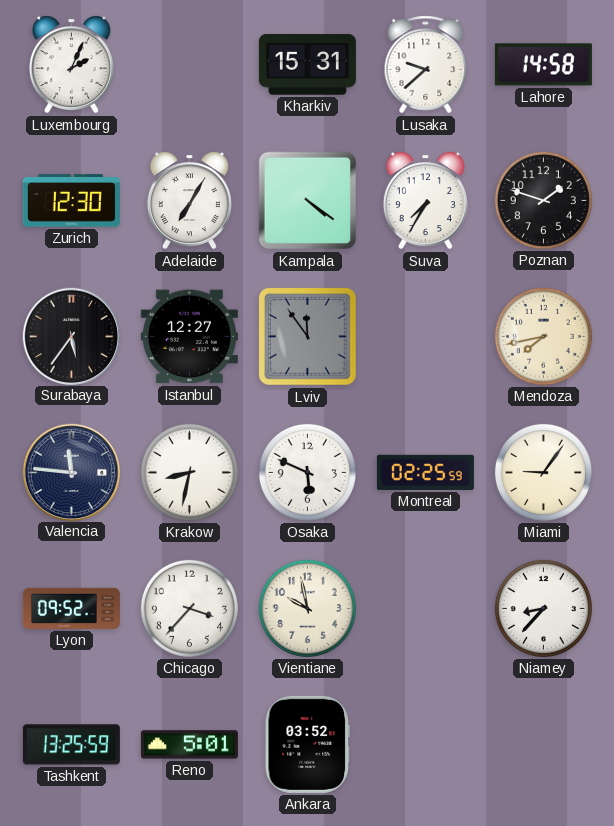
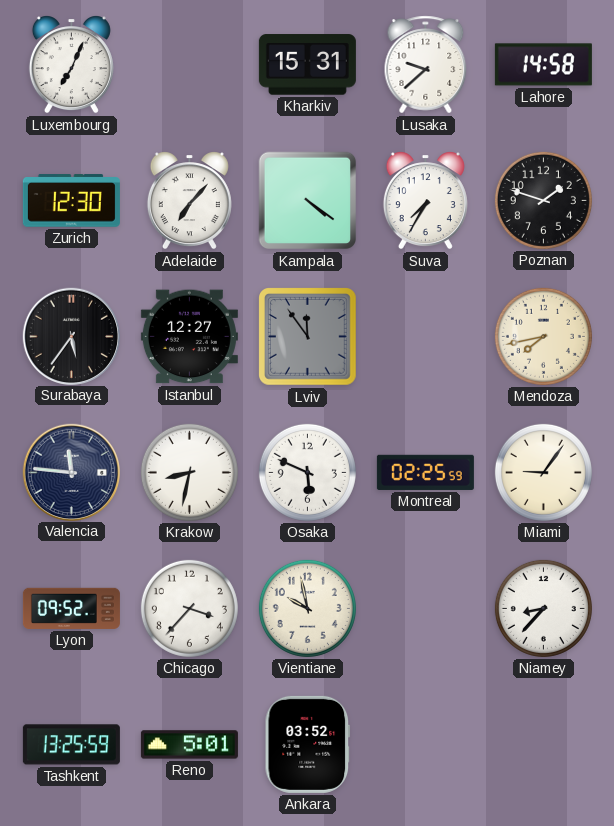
Luxembourg: 2:04 -> 7:04
Adelaide: 7:05 -> 7:07
